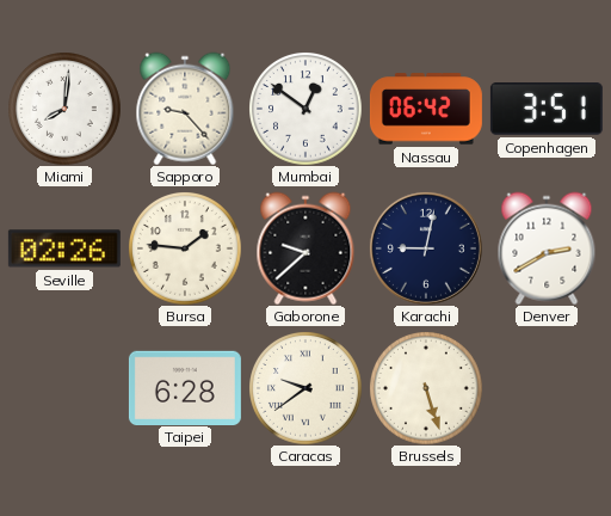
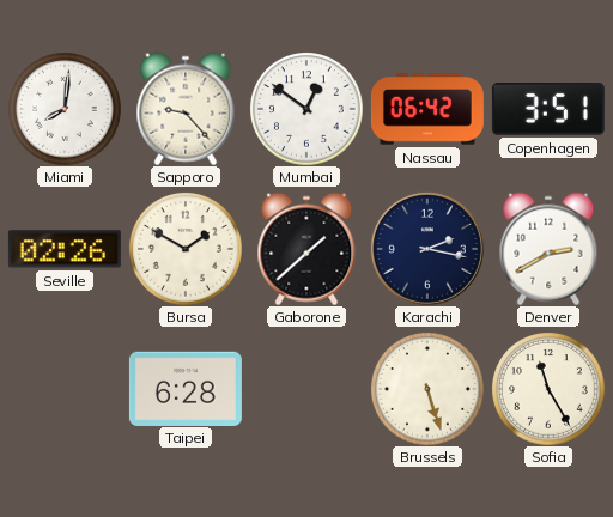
Bursa: 1:46 -> 1:50
Gaborone: 9:38 -> 1:38
Karachi: 9:02 -> 2:17
Caracas: 9:39 -> none
Sofia: none -> 11:25
